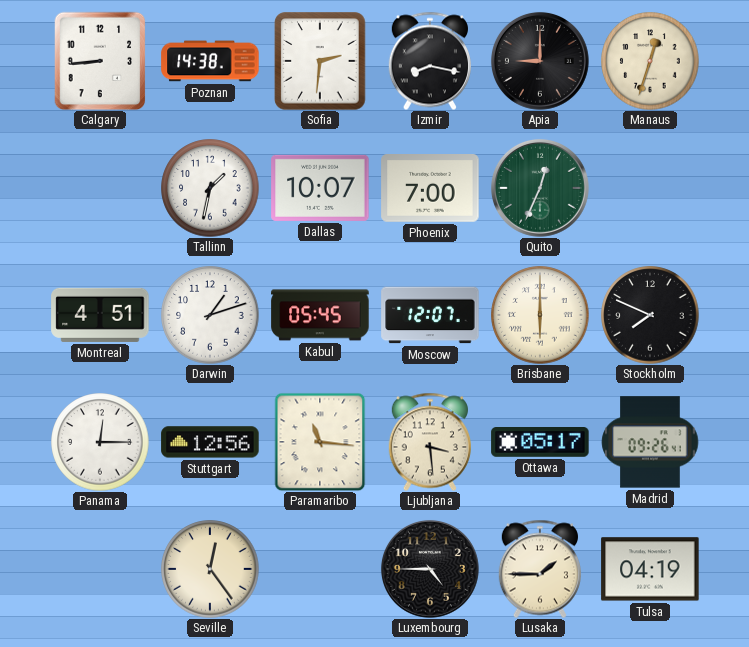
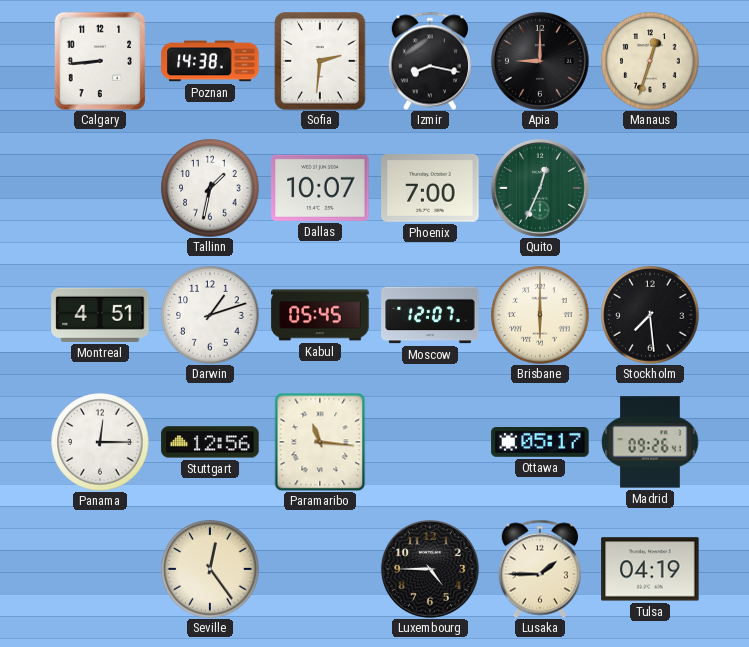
Stockholm: 7:49 -> 7:29
Ljubljana: 3:29 -> none
